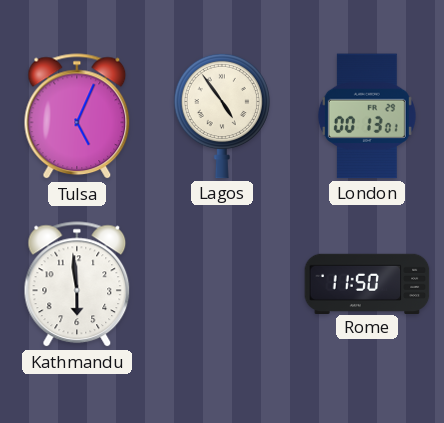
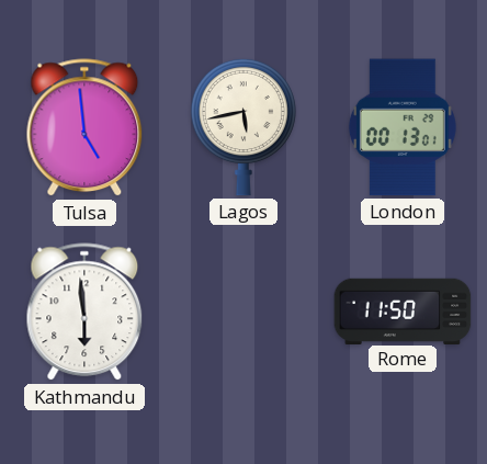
Tulsa: 5:04 -> 4:59
Lagos: 4:54 -> 5:43
